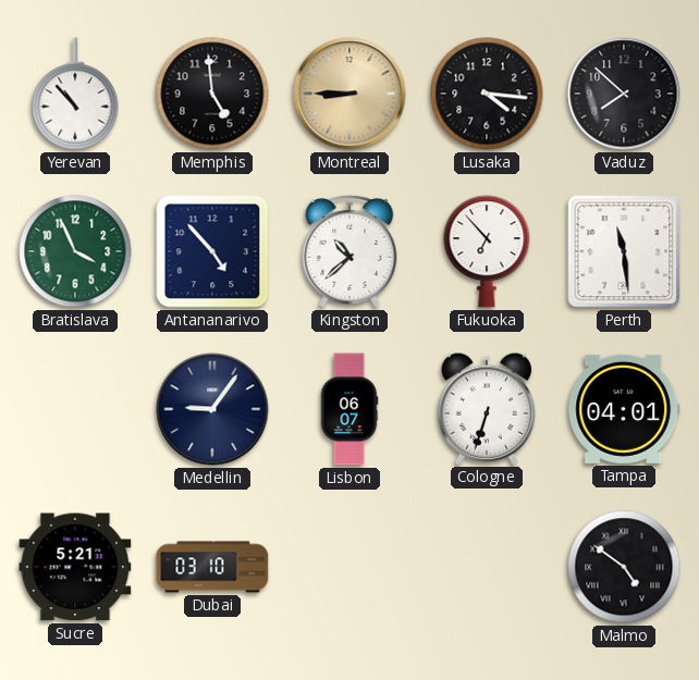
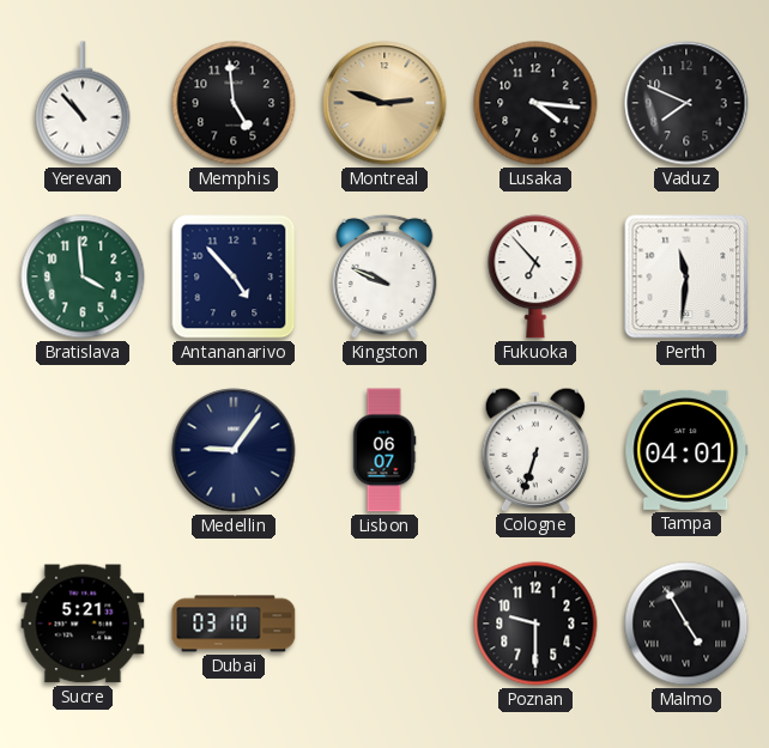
Montreal: 8:45 -> 2:48
Vaduz: 7:52 -> 7:49
Bratislava: 3:56 -> 3:59
Kingston: 10:38 -> 9:49
Perth: 11:29 -> 11:31
Poznan: none -> 9:30
Malmo: 4:51 -> 4:55
